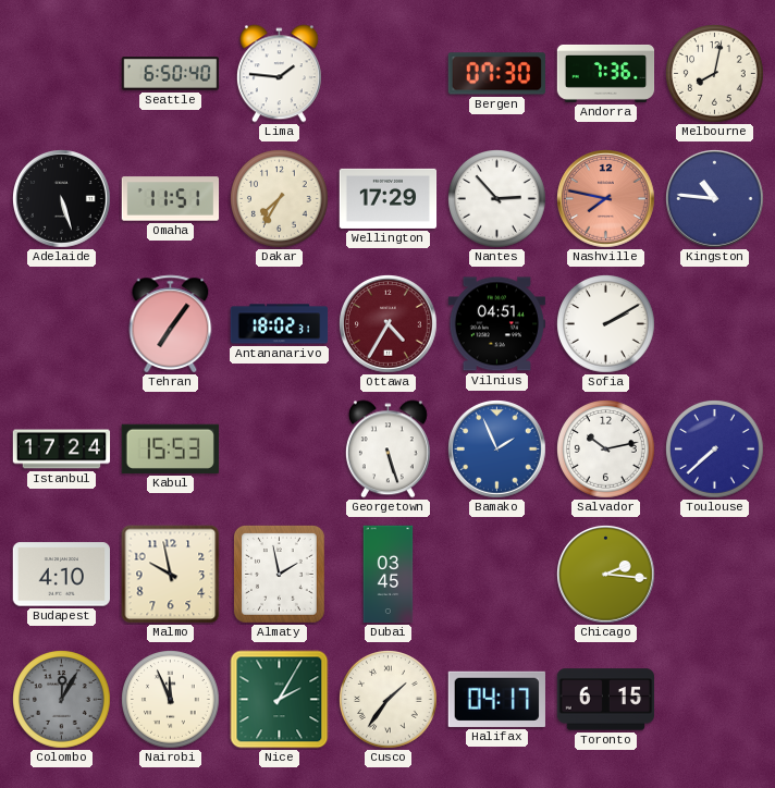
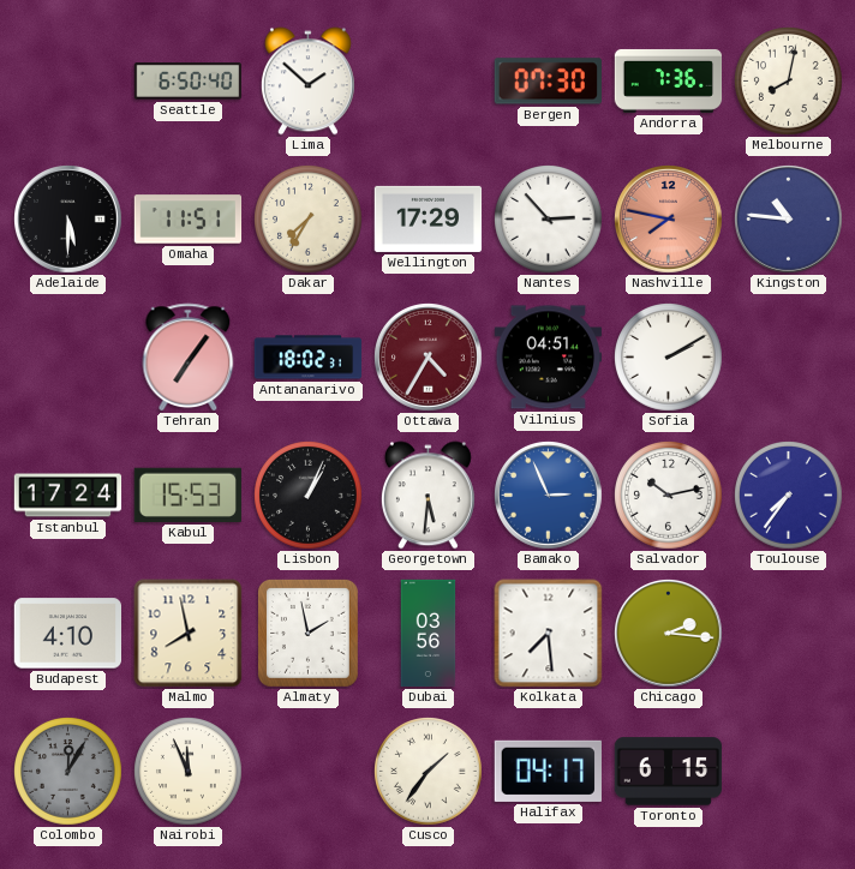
Lima: 1:46 -> 1:52
Adelaide: 5:27 -> 5:30
Lisbon: none -> 1:04
Georgetown: 5:27 -> 5:31
Bamako: 1:56 -> 2:56
Toulouse: 7:38 -> 7:36
Malmo: 9:58 -> 7:58
Dubai: 03:45 -> 03:56
Kolkata: none -> 7:29
Nice: 2:05 -> none
